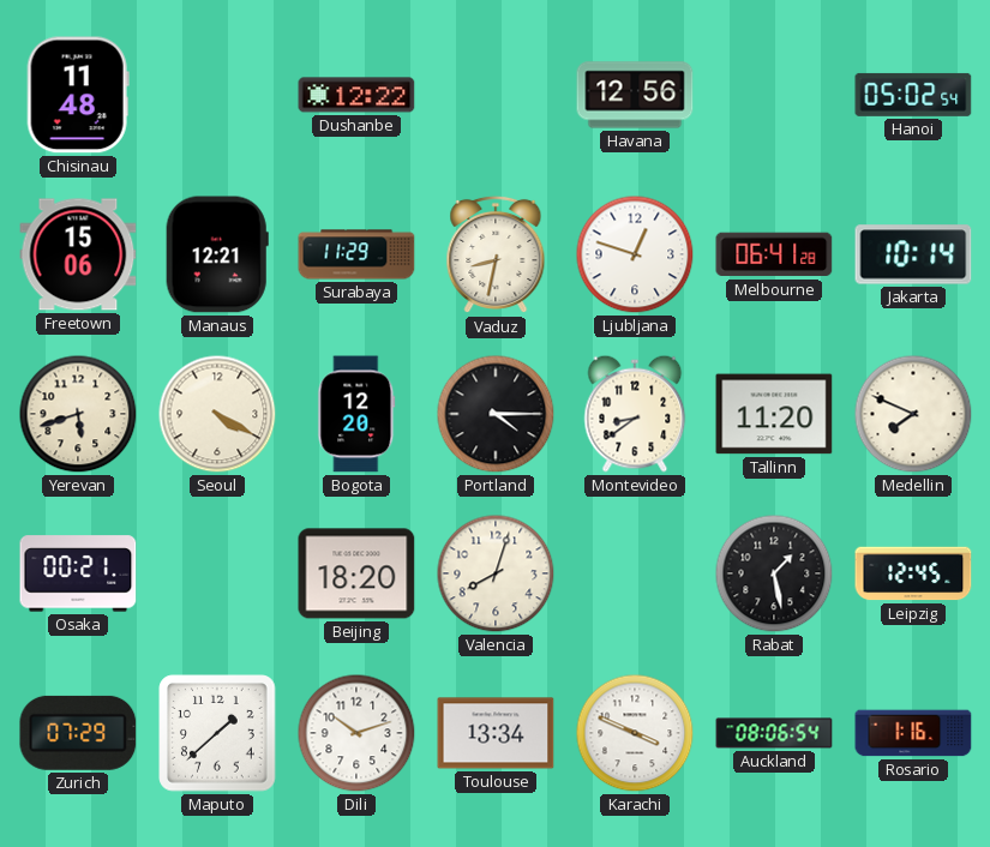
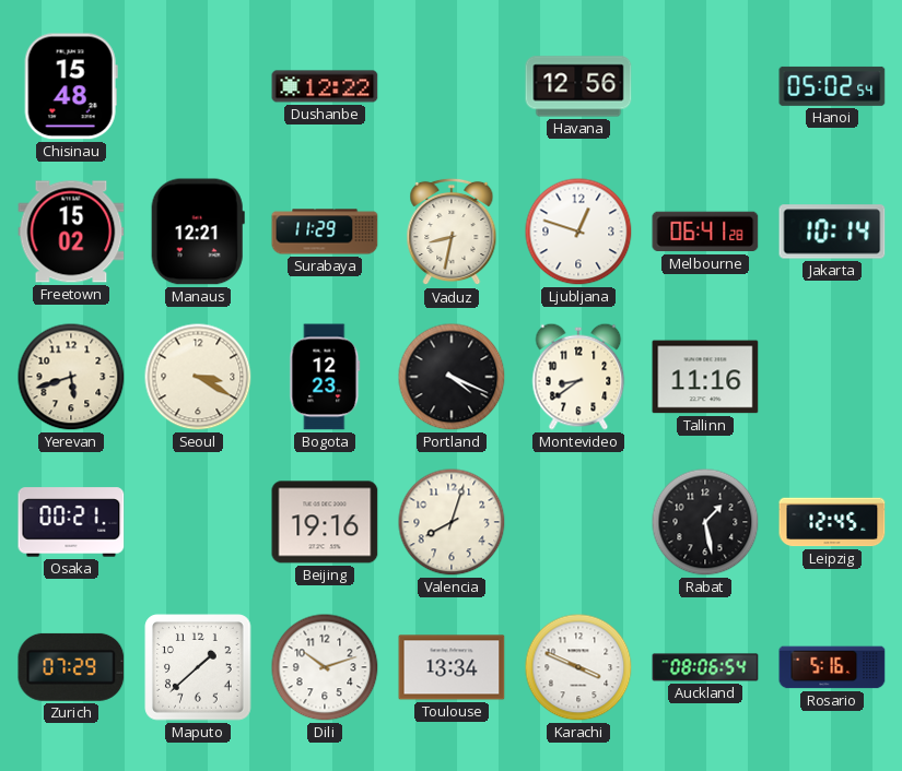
Chisinau: 11:48 -> 15:48
Freetown: 15:06 -> 15:02
Seoul: 4:20 -> 3:20
Bogota: 12:20 -> 12:23
Portland: 4:15 -> 4:19
Tallinn: 11:20 -> 11:16
Medellin: 7:49 -> none
Beijing: 18:20 -> 19:16
Rosario: 1:16 -> 5:16
